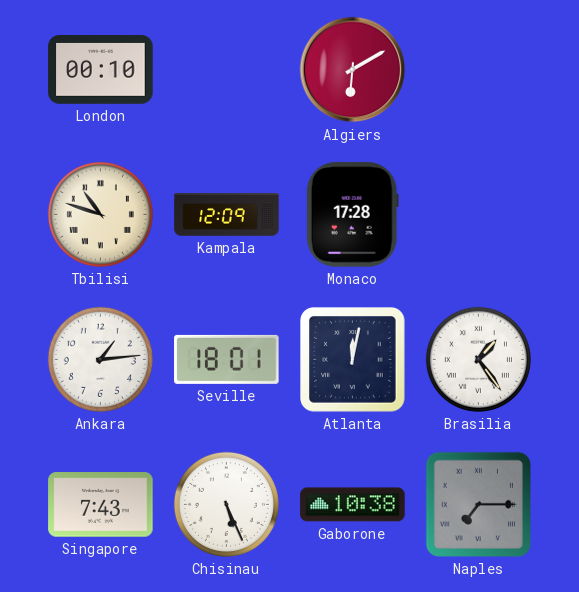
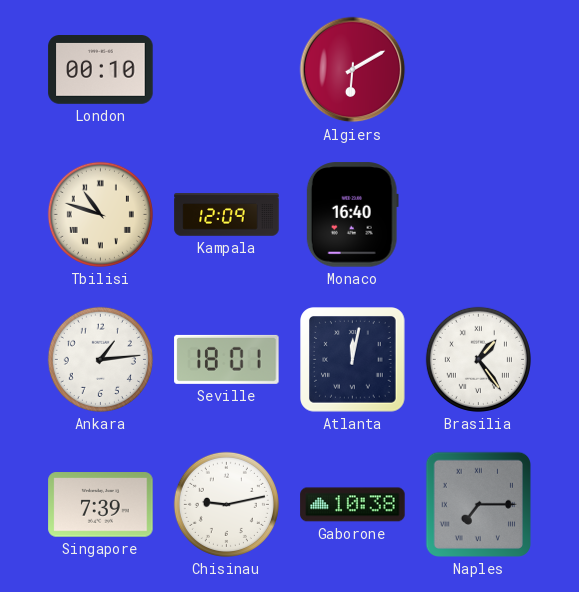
Monaco: 17:28 -> 16:40
Singapore: 7:43 -> 7:39
Chisinau: 5:26 -> 9:13
